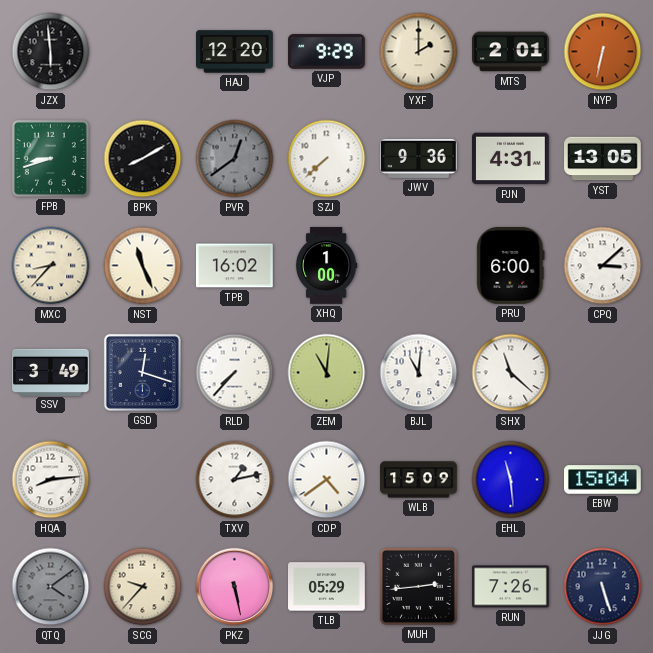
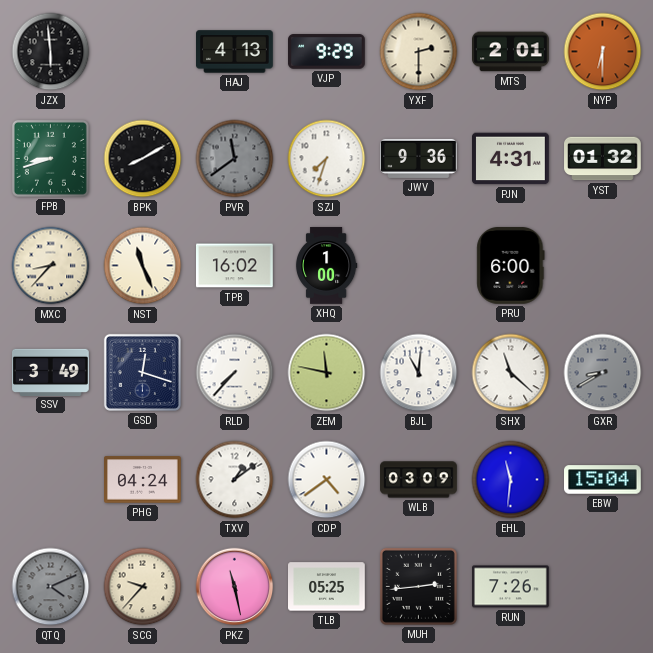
HAJ: 12:20 -> 4:13
YXF: 2:00 -> 2:30
NYP: 6:32 -> 6:30
PVR: 12:39 -> 11:39
SZJ: 7:38 -> 7:33
YST: 13:05 -> 01:32
CPQ: 3:08 -> none
ZEM: 11:01 -> 11:47
GXR: none -> 8:40
HQA: 8:14 -> none
PHG: none -> 04:24
TXV: 1:13 -> 1:09
WLB: 15:09 -> 03:09
EHL: 11:29 -> 11:31
QTQ: 4:09 -> 4:11
PKZ: 5:28 -> 11:28
TLB: 05:29 -> 05:25
JJG: 5:27 -> none
